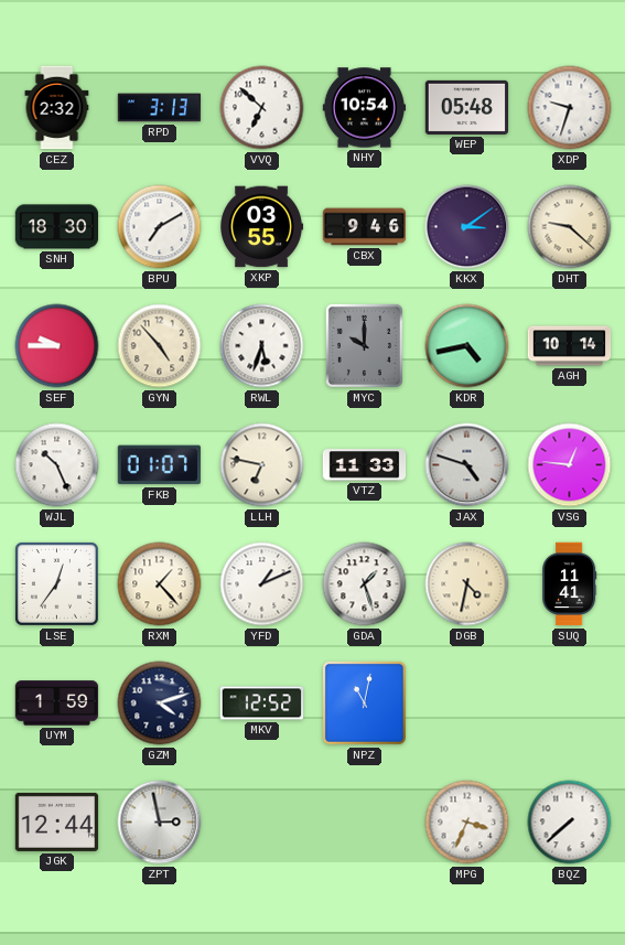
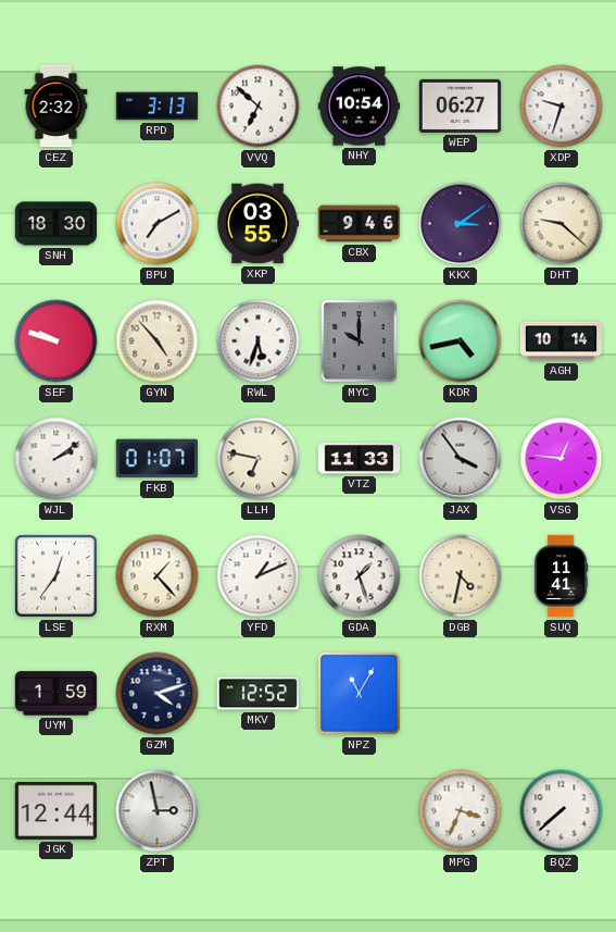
WEP: 05:48 -> 06:27
SEF: 9:45 -> 9:48
WJL: 10:26 -> 2:09
JAX: 4:48 -> 3:54
NPZ: 11:02 -> 11:05
